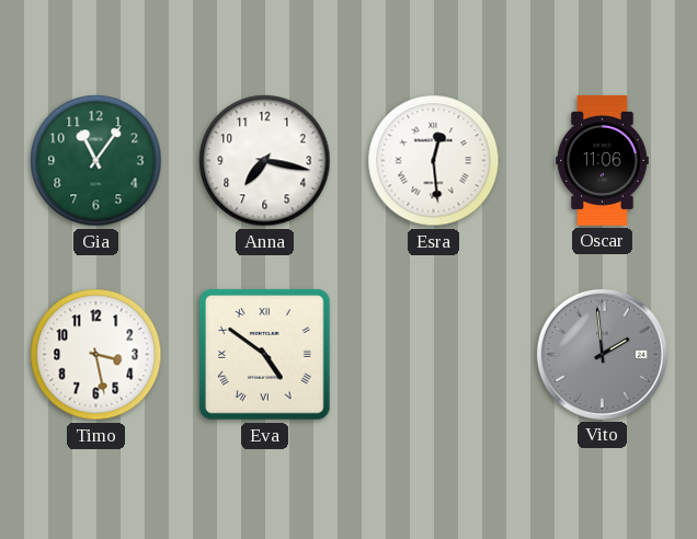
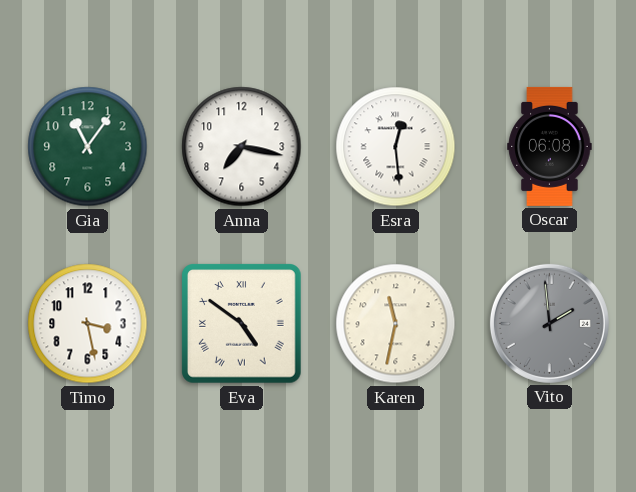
Oscar: 11:06 -> 06:08
Karen: none -> 11:32
